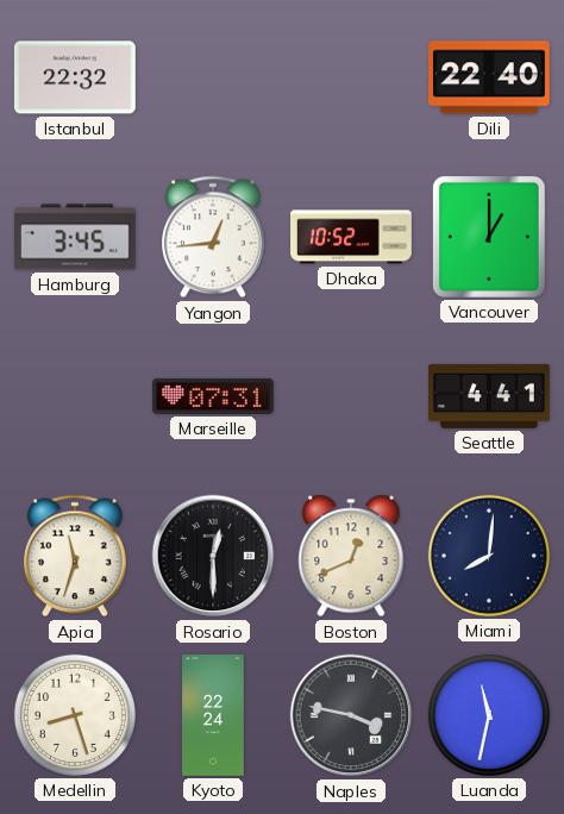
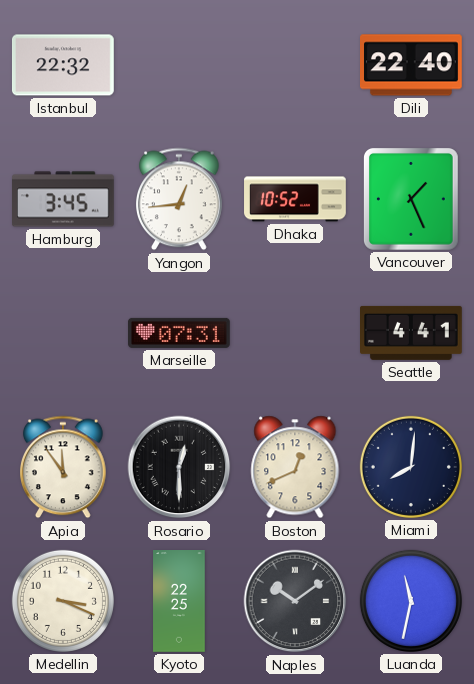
Vancouver: 1:00 -> 1:26
Apia: 11:33 -> 11:54
Medellin: 8:27 -> 3:19
Kyoto: 22:24 -> 22:25
Naples: 3:47 -> 10:09
